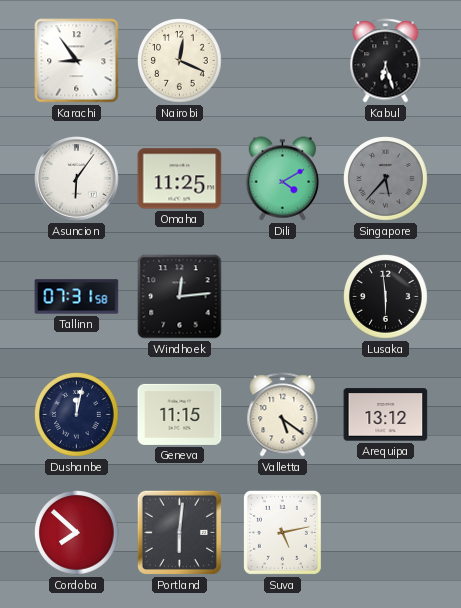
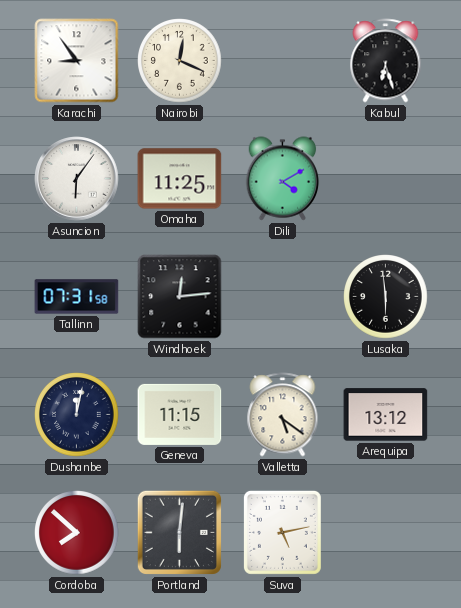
Singapore: 5:37 -> none
